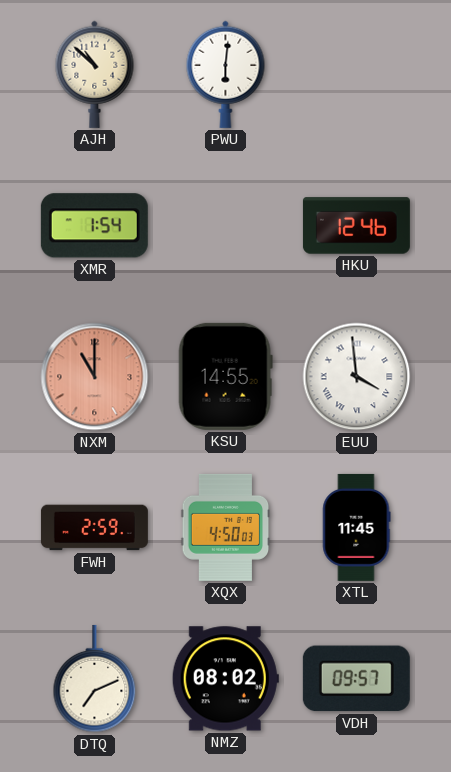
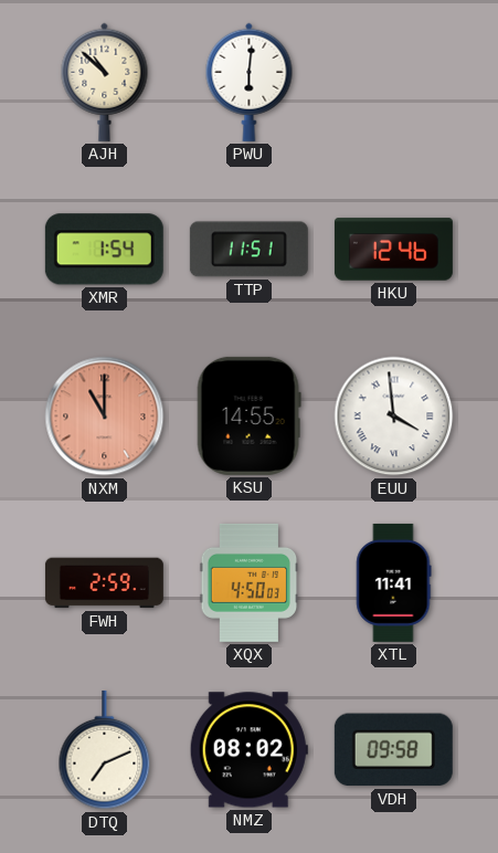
TTP: none -> 11:51
XTL: 11:45 -> 11:41
VDH: 09:57 -> 09:58
